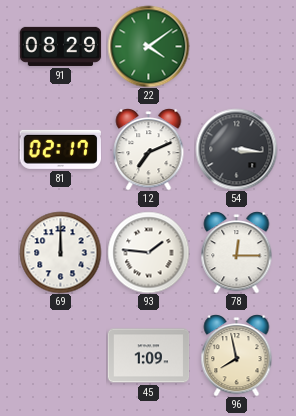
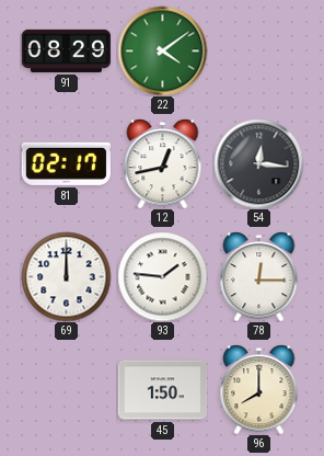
12: 7:11 -> 12:43
54: 3:16 -> 12:16
45: 1:09 -> 1:50
96: 7:58 -> 8:00
